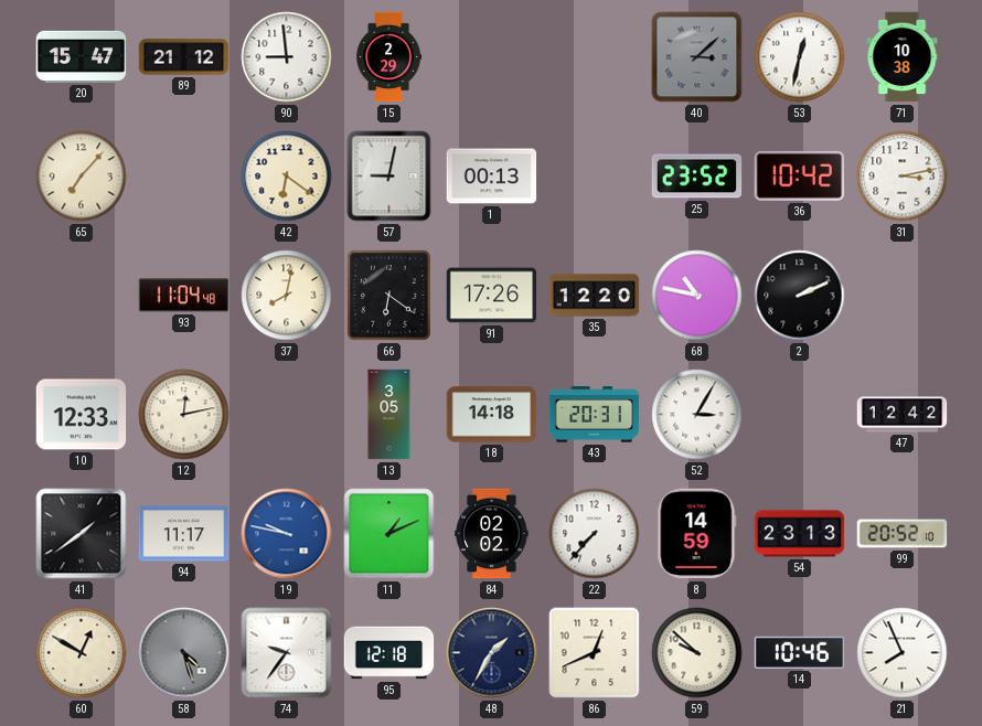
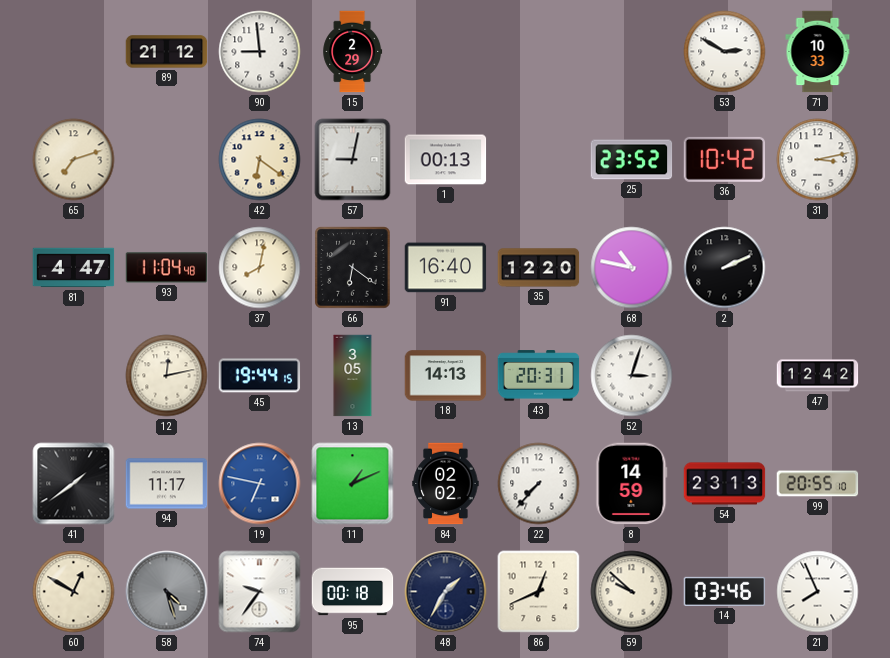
20: 15:47 -> none
40: 3:08 -> none
53: 12:32 -> 2:50
71: 10:38 -> 10:33
65: 7:07 -> 7:12
81: none -> 4:47
91: 17:26 -> 16:40
10: 12:33 -> none
45: none -> 19:44
18: 14:18 -> 14:13
52: 3:05 -> 3:03
19: 9:47 -> 6:47
99: 20:52 -> 20:55
95: 12:18 -> 00:18
14: 10:46 -> 03:46
